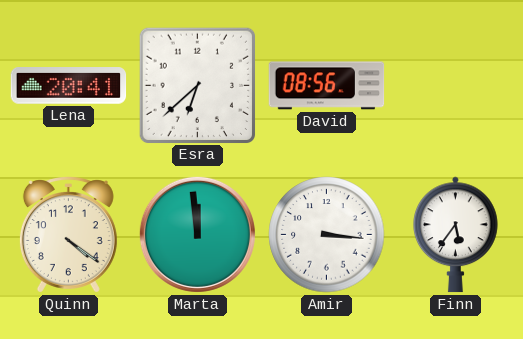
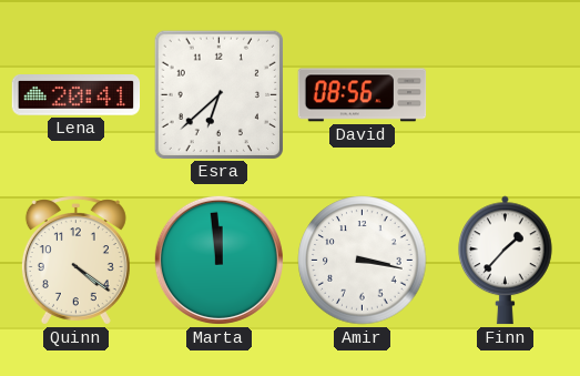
Amir: 3:16 -> 3:17
Finn: 5:36 -> 1:37
